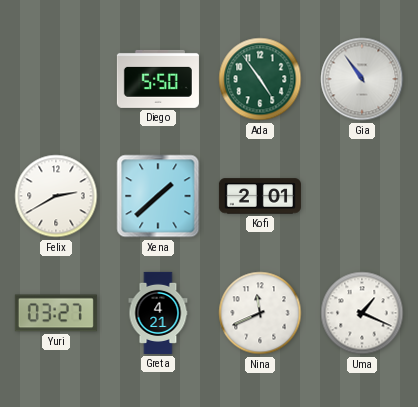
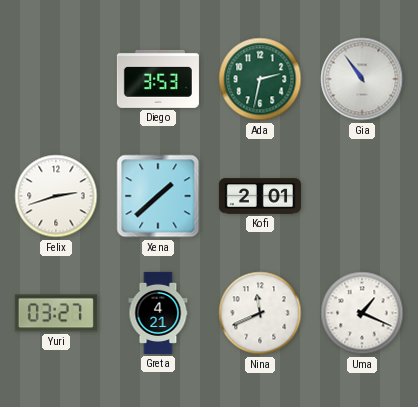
Diego: 5:50 -> 3:53
Ada: 4:54 -> 2:32
Felix: 2:40 -> 2:42
